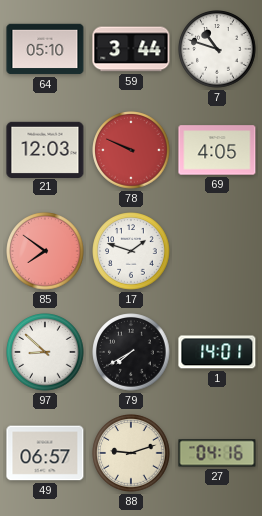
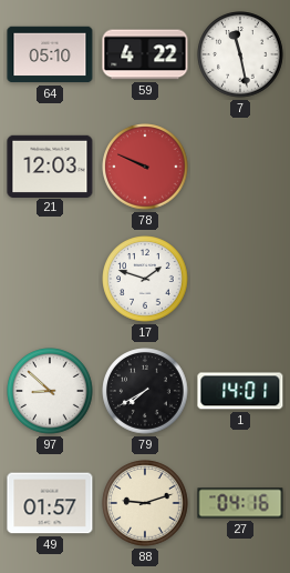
59: 3:44 -> 4:22
7: 10:48 -> 11:28
69: 4:05 -> none
85: 7:51 -> none
49: 06:57 -> 01:57
